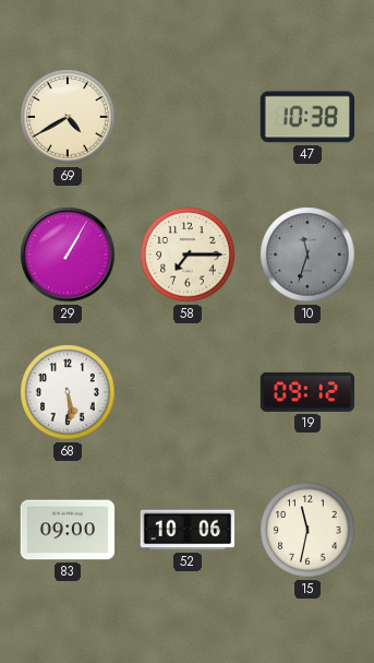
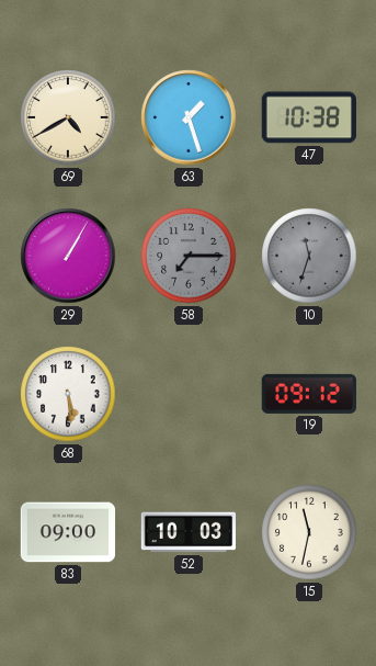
63: none -> 1:27
58 dial: cream -> grey
52: 10:06 -> 10:03
